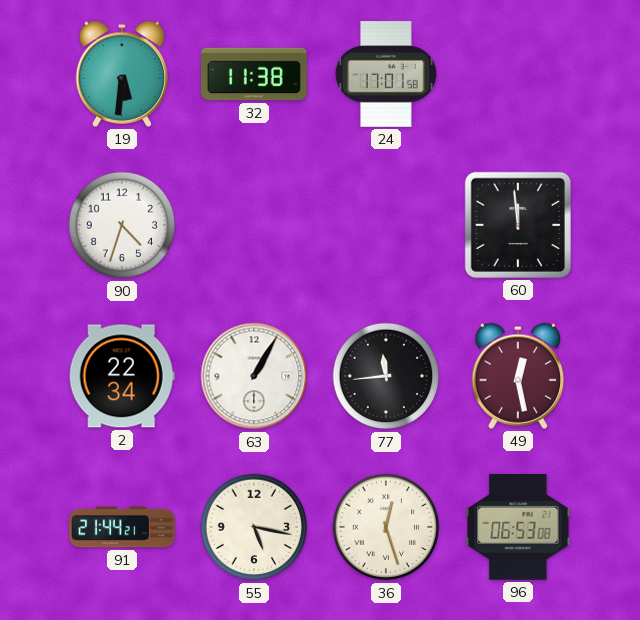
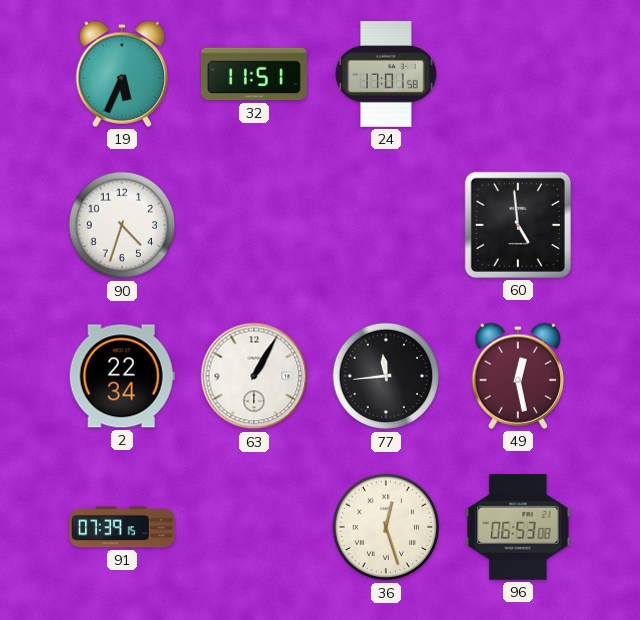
19: 5:31 -> 5:34
32: 11:38 -> 11:51
60: 11:59 -> 4:59
91: 21:44 -> 07:39
55: 5:17 -> none
